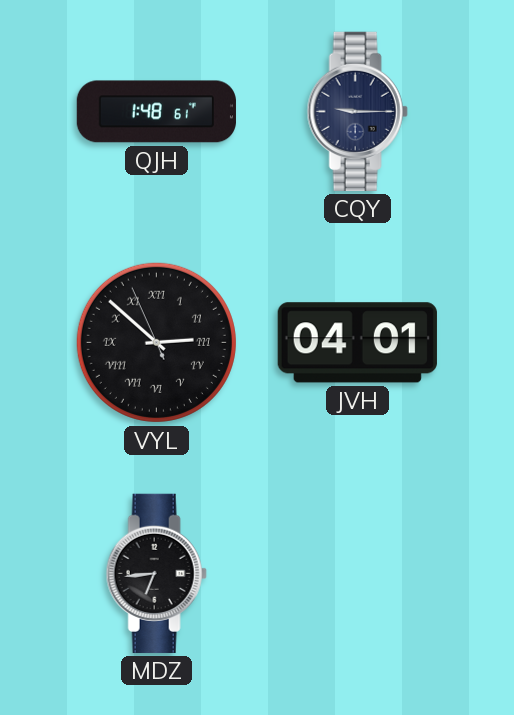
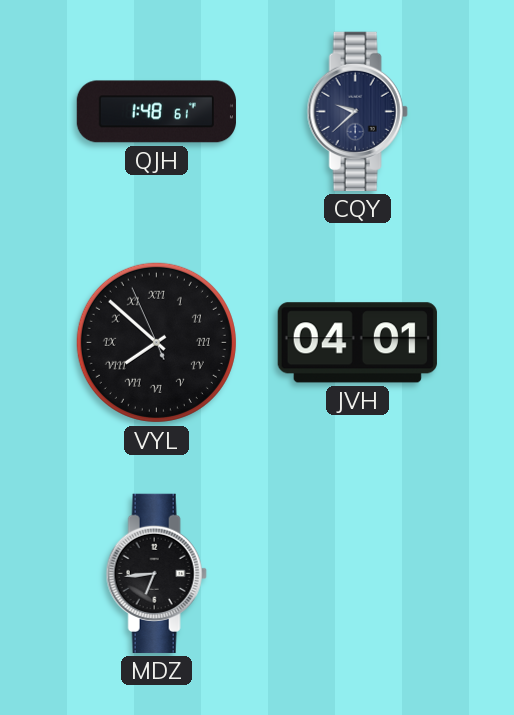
CQY: 9:15 -> 9:38
VYL: 2:51 -> 7:51
